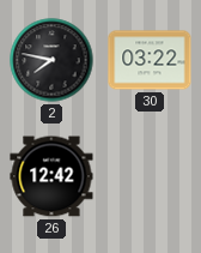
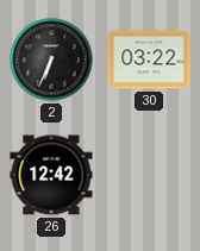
2: 7:47 -> 6:34
